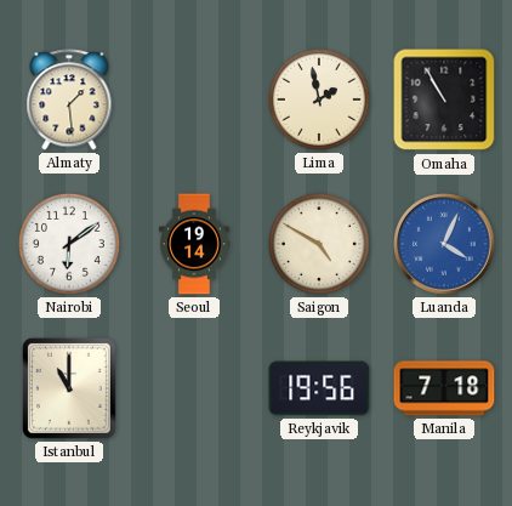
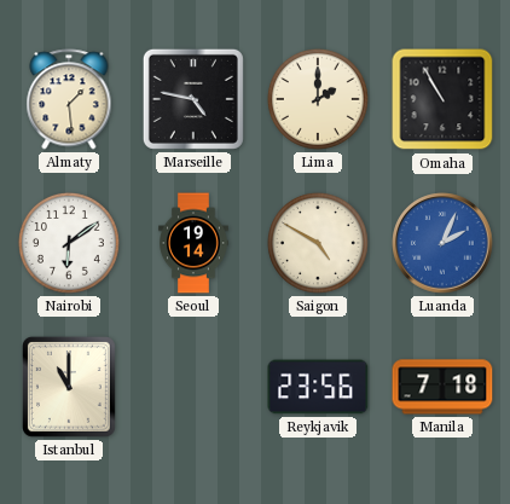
Marseille: none -> 4:47
Lima: 1:58 -> 2:00
Luanda: 4:04 -> 2:04
Reykjavik: 19:56 -> 23:56
